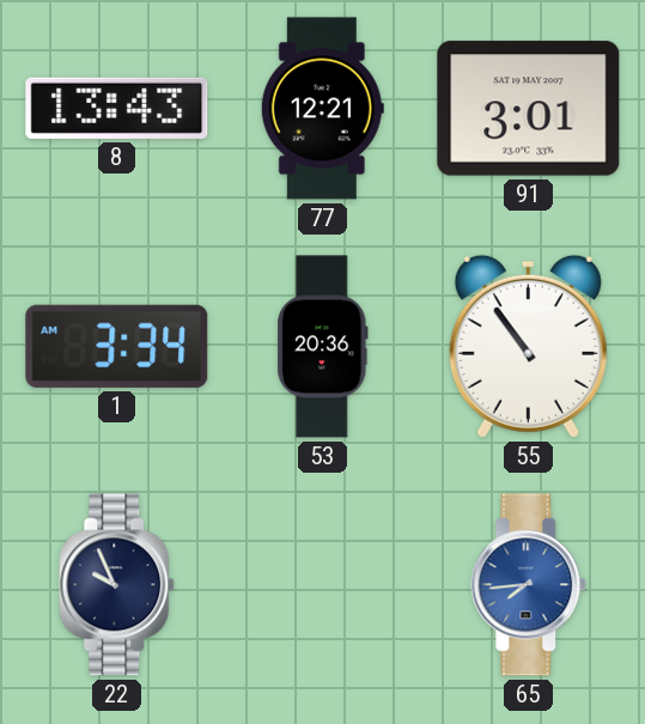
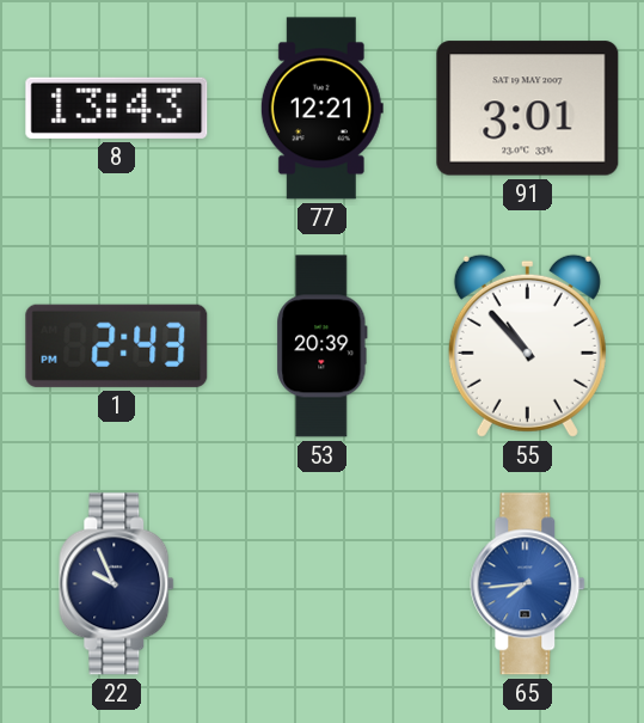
1: 3:34 -> 2:43
53: 20:36 -> 20:39
55: 10:54 -> 10:53
